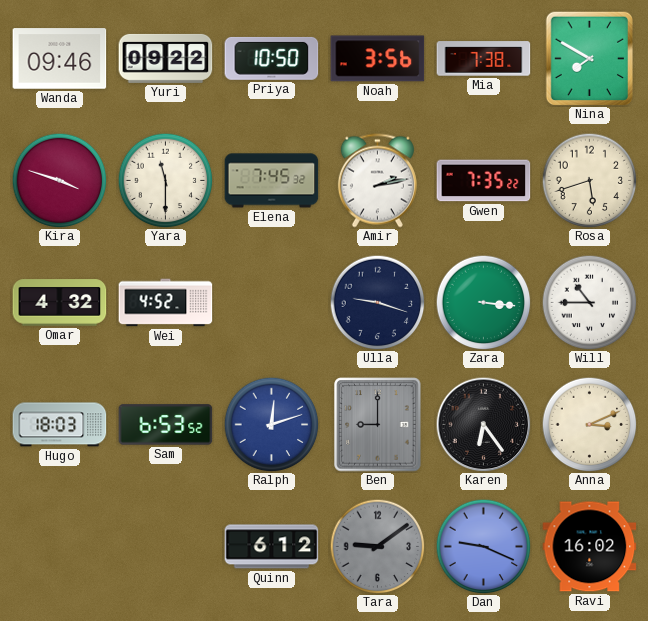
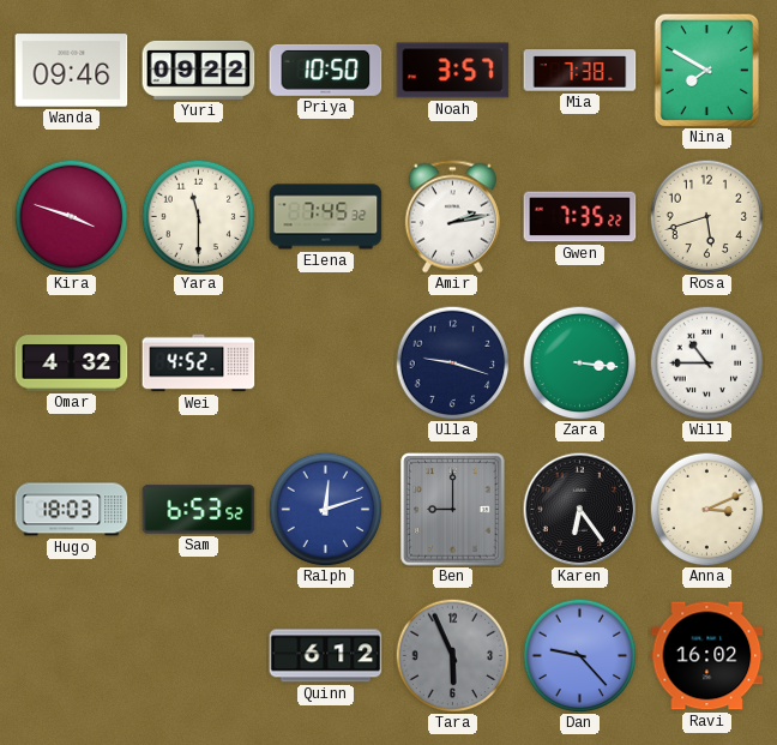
Noah: 3:56 -> 3:57
Tara: 9:09 -> 5:56
Dan: 9:19 -> 9:23
